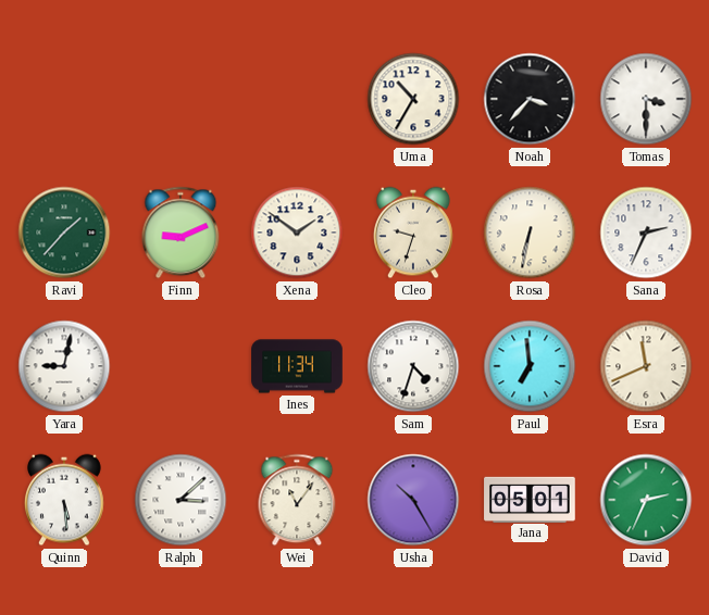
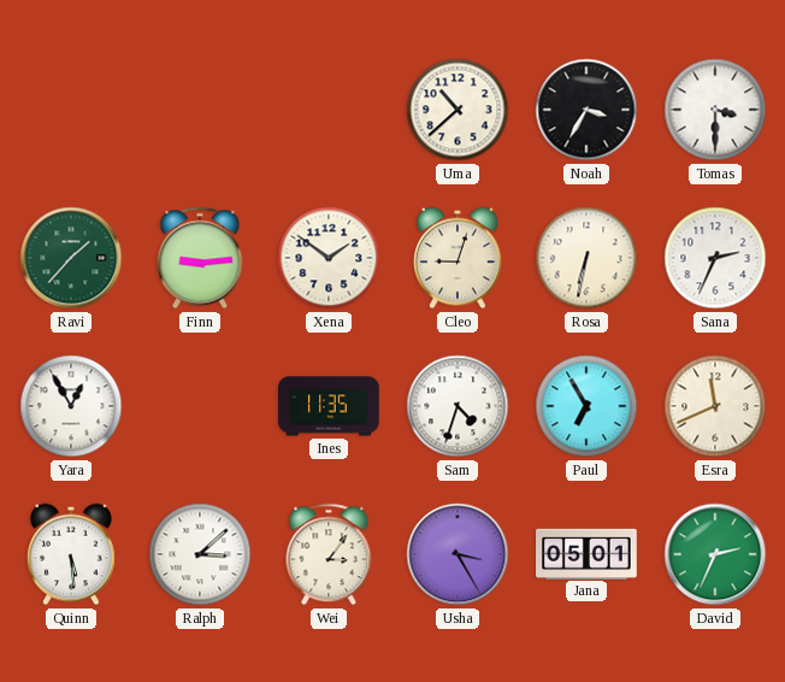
Uma: 10:35 -> 10:38
Noah: 3:37 -> 3:35
Finn: 9:11 -> 9:14
Cleo: 9:33 -> 9:03
Yara: 9:02 -> 12:55
Ines: 11:34 -> 11:35
Paul: 6:59 -> 6:55
Wei: 11:06 -> 3:06
Usha: 10:25 -> 3:25
